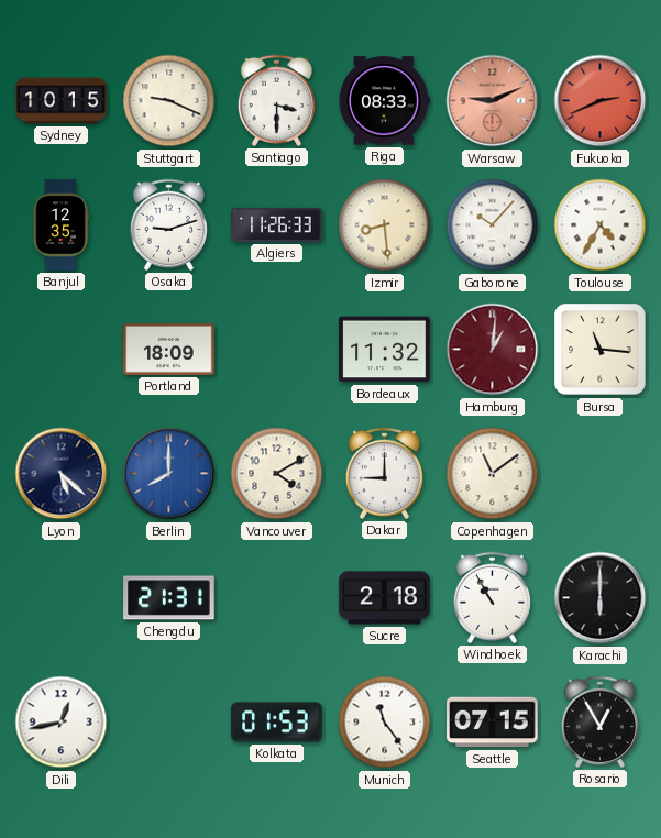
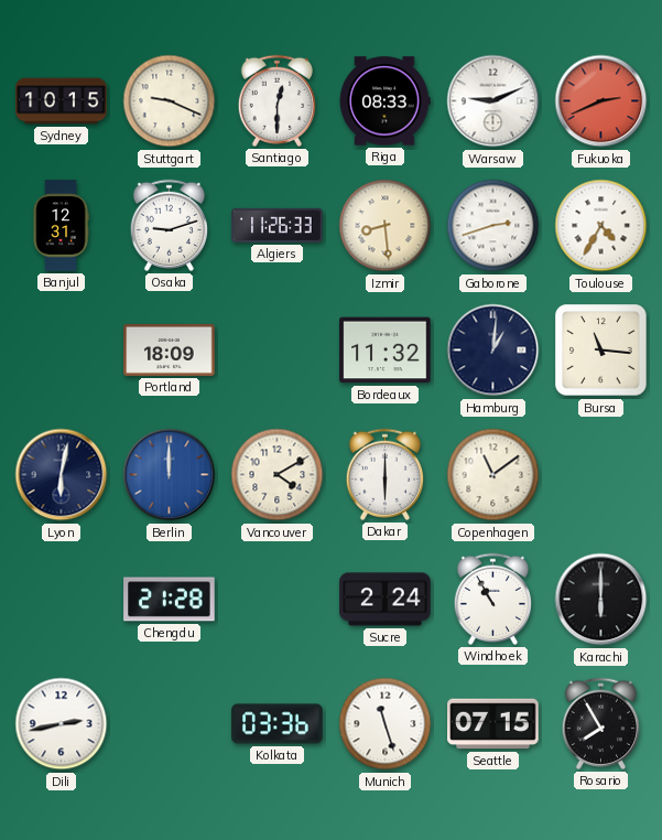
Santiago: 3:30 -> 12:30
Warsaw dial: salmon -> white
Banjul: 12:35 -> 12:31
Gaborone: 10:07 -> 2:42
Hamburg dial: burgundy -> navy
Lyon: 5:22 -> 6:02
Berlin: 8:00 -> 12:00
Dakar: 9:00 -> 6:00
Chengdu: 21:31 -> 21:28
Sucre: 2:18 -> 2:24
Dili: 12:43 -> 2:43
Kolkata: 01:53 -> 03:36
Munich: 11:24 -> 11:27
Rosario: 12:55 -> 7:55
